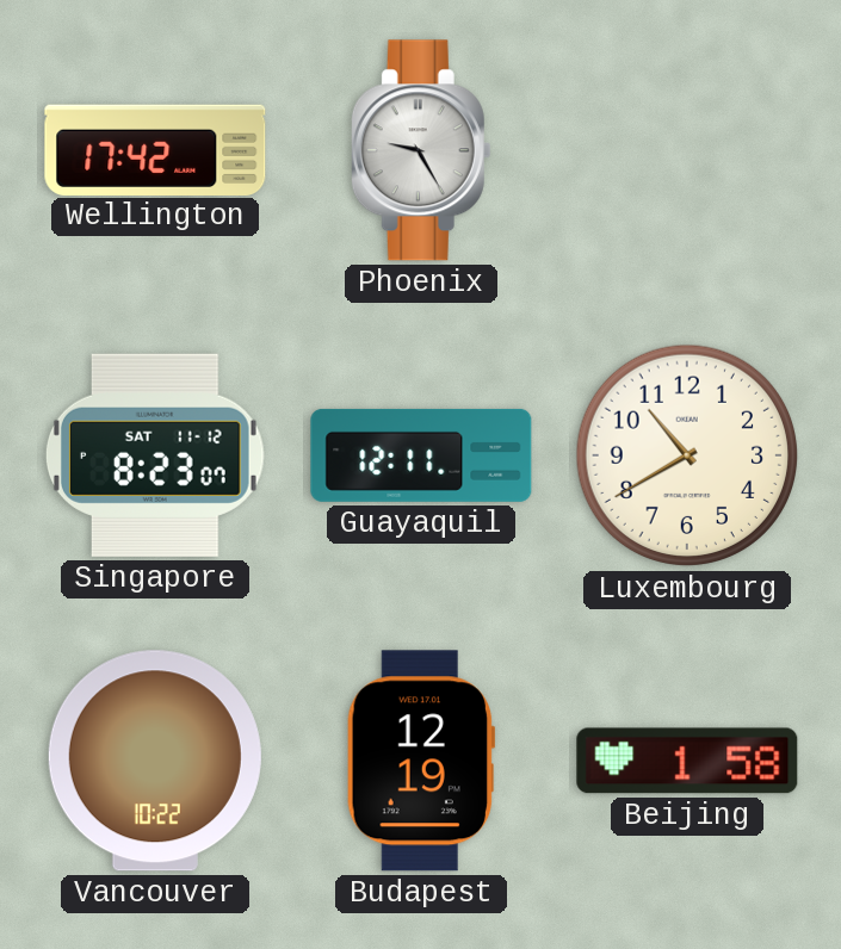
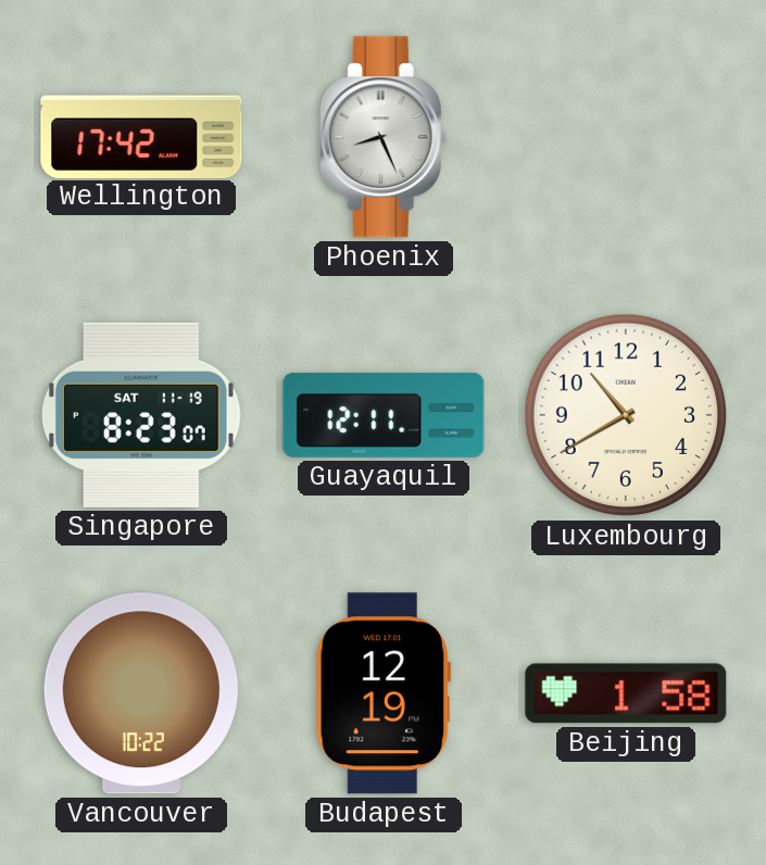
Phoenix: 9:25 -> 8:26
Singapore date: SAT 11-12 -> SAT 11-19
